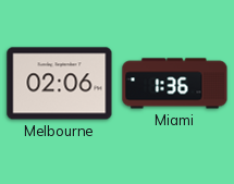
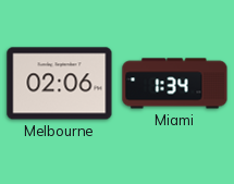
Miami: 1:36 -> 1:34
